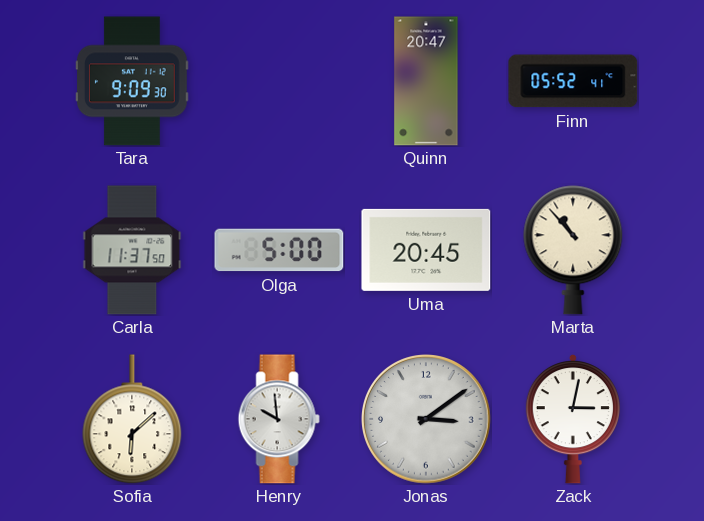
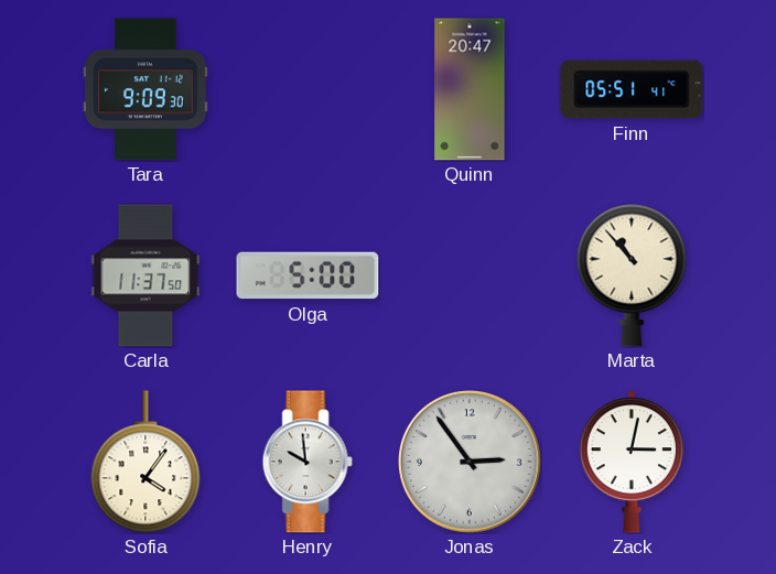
Finn: 05:52 -> 05:51
Uma: 20:45 -> none
Sofia: 6:08 -> 4:06
Jonas: 3:09 -> 2:54
